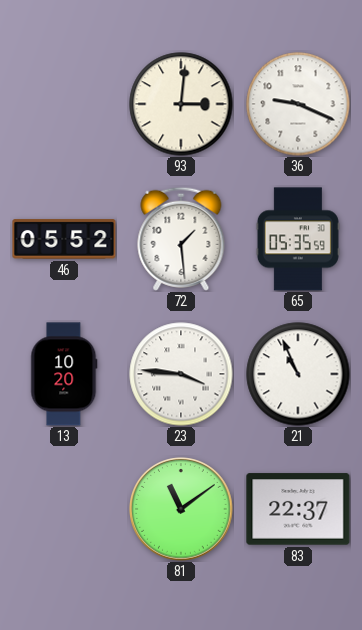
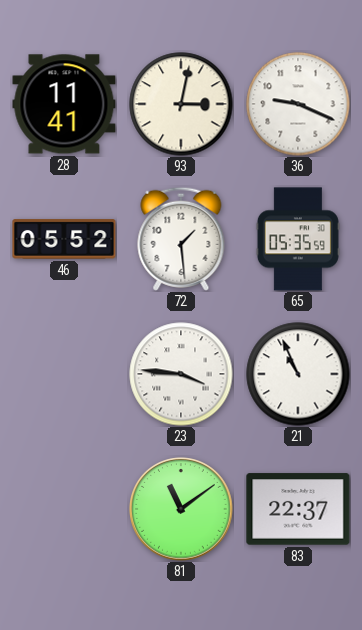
28: none -> 11:41
93: 3:01 -> 3:02
13: 10:20 -> none
